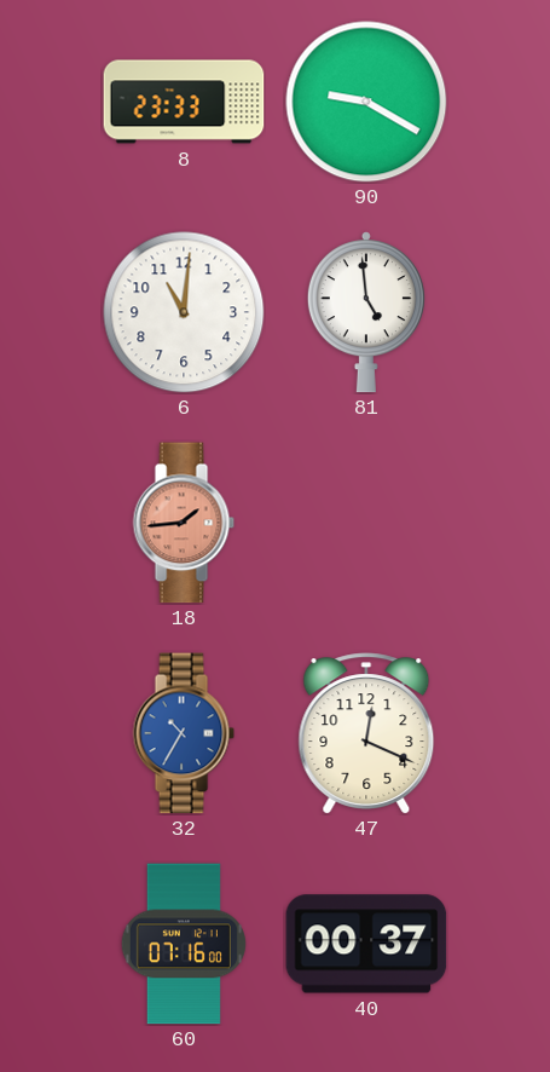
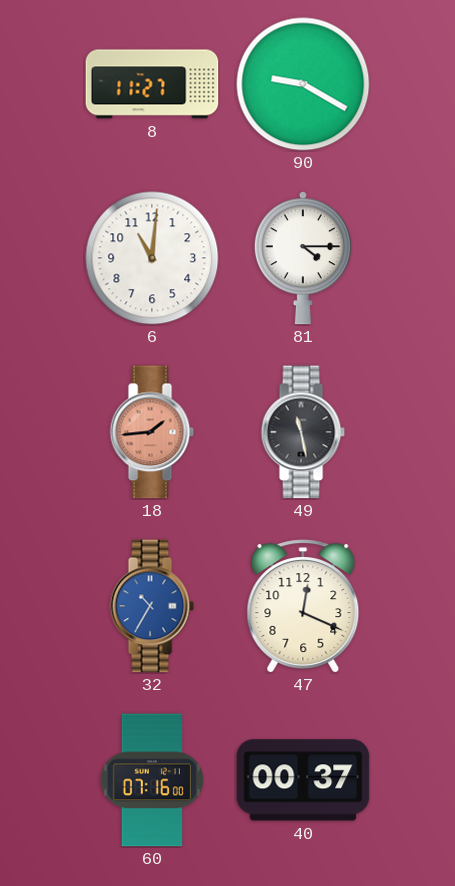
8: 23:33 -> 11:27
81: 4:59 -> 4:15
49: none -> 11:28
